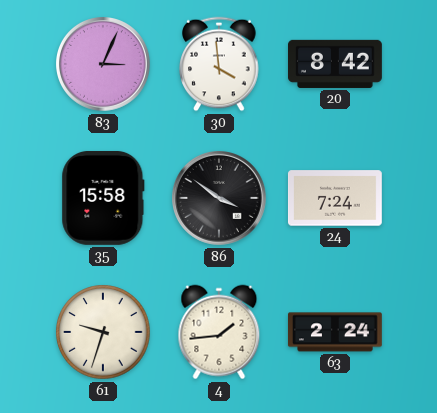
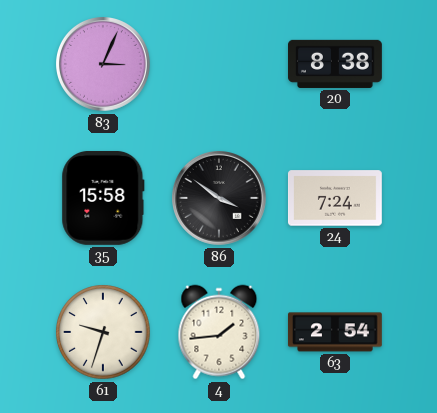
30: 3:59 -> none
20: 8:42 -> 8:38
63: 2:24 -> 2:54
